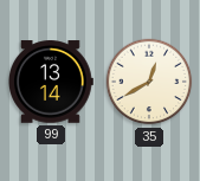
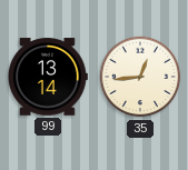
35: 12:40 -> 12:44
